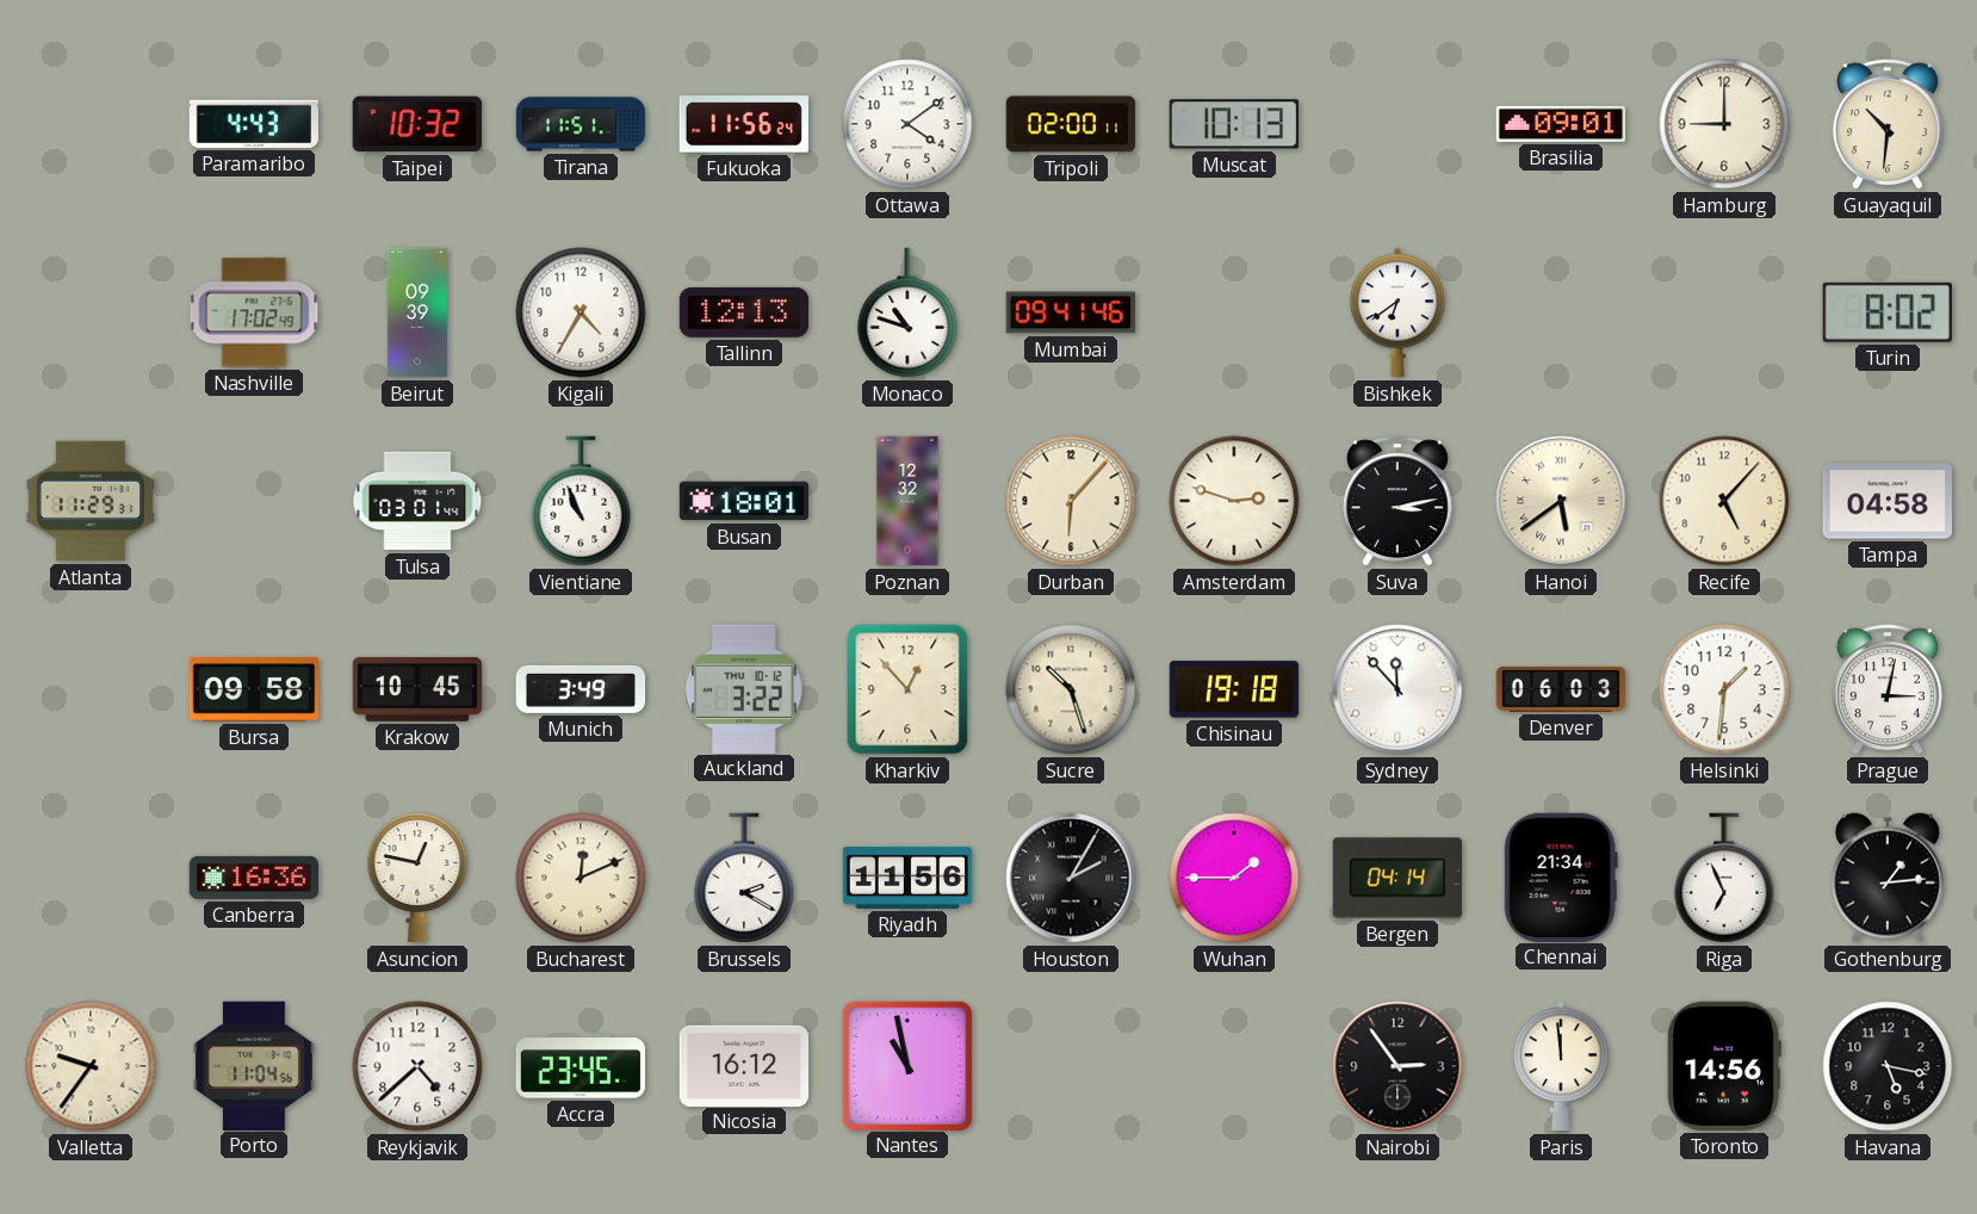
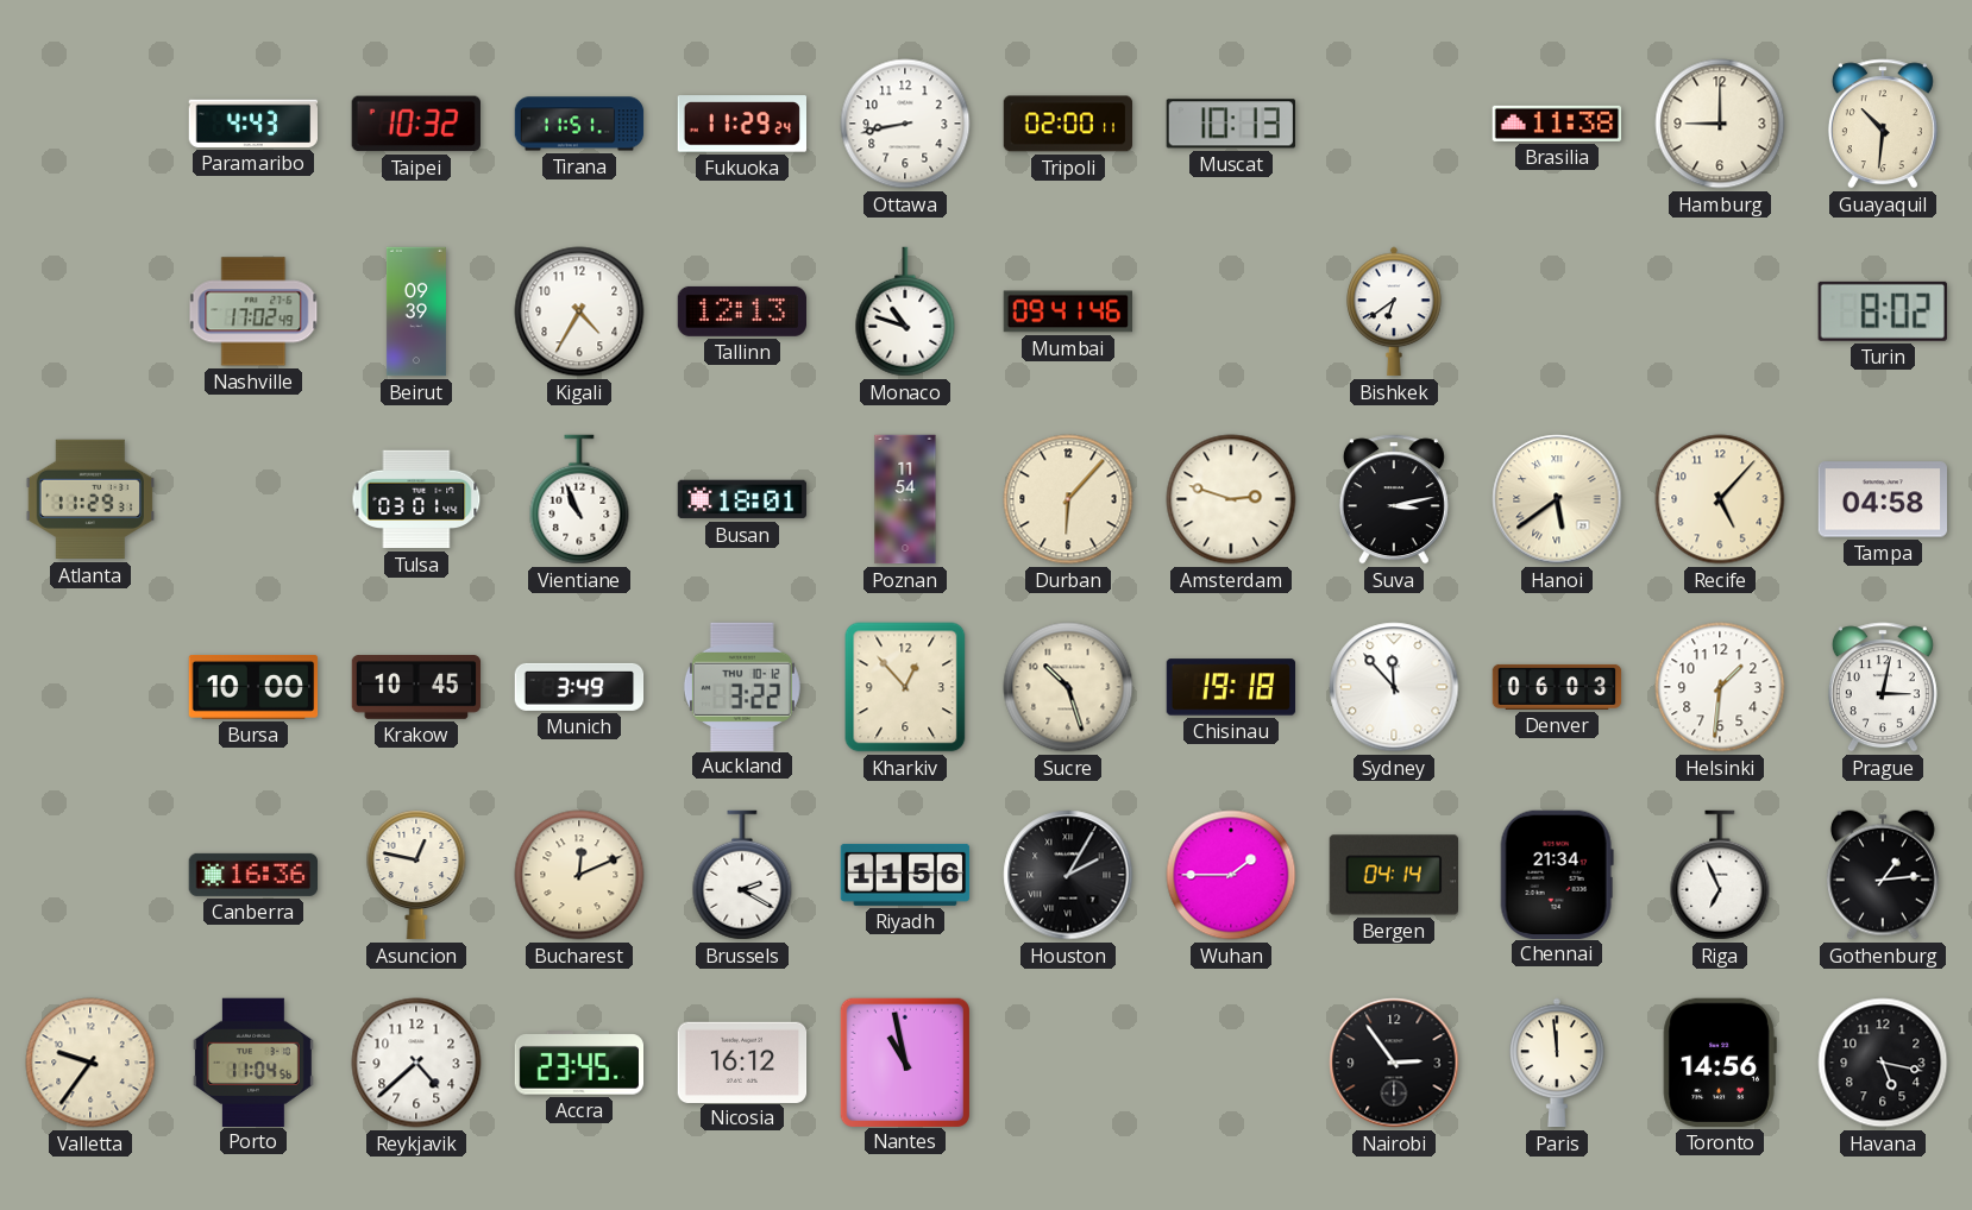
Fukuoka: 11:56 -> 11:29
Ottawa: 4:09 -> 8:43
Brasilia: 09:01 -> 11:38
Poznan: 12:32 -> 11:54
Bursa: 09:58 -> 10:00
